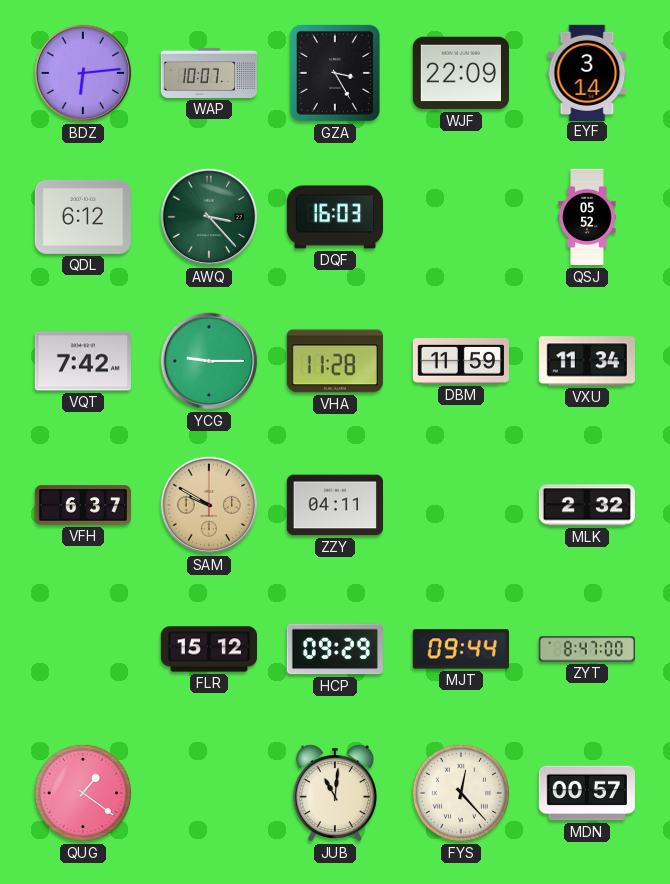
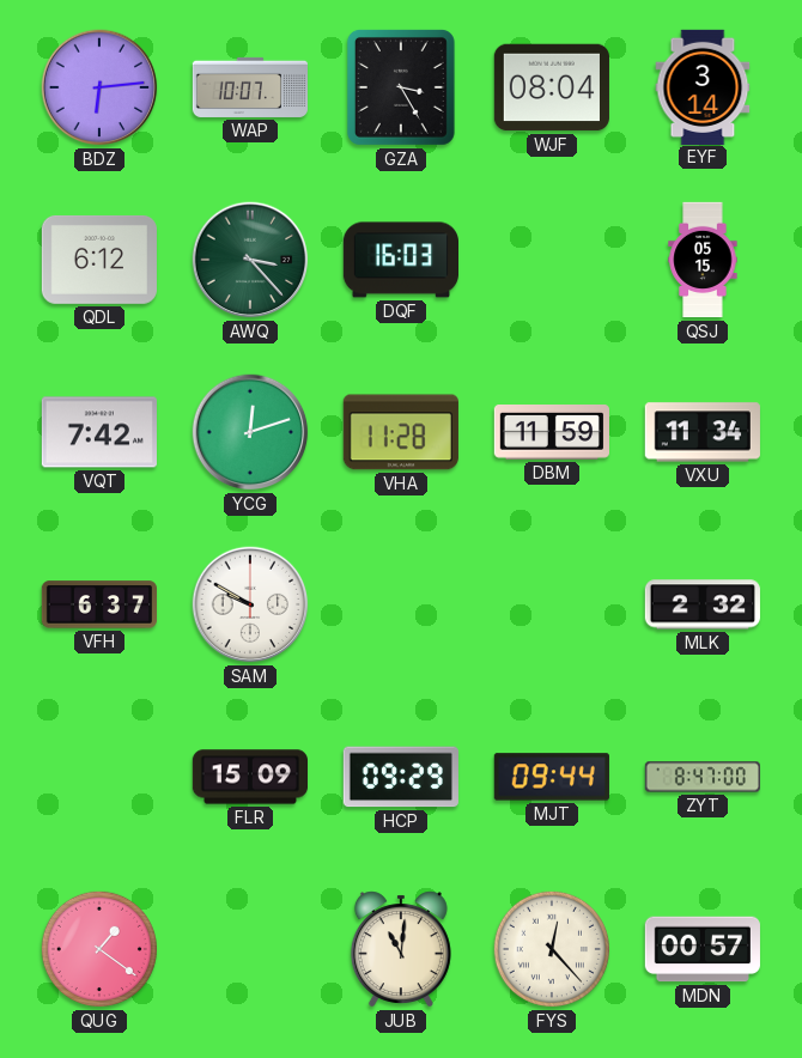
WJF: 22:09 -> 08:04
QSJ: 05:52 -> 05:15
YCG: 9:15 -> 12:12
SAM dial: champagne -> white
ZZY: 04:11 -> none
FLR: 15:12 -> 15:09
